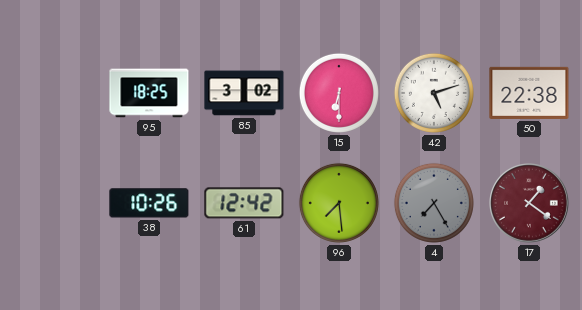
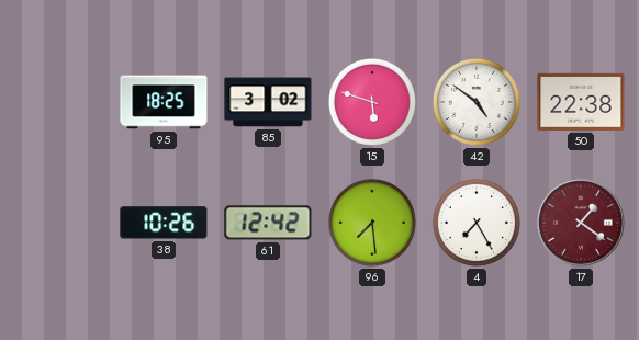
15: 6:30 -> 5:48
42: 5:12 -> 4:51
4 dial: grey -> white
